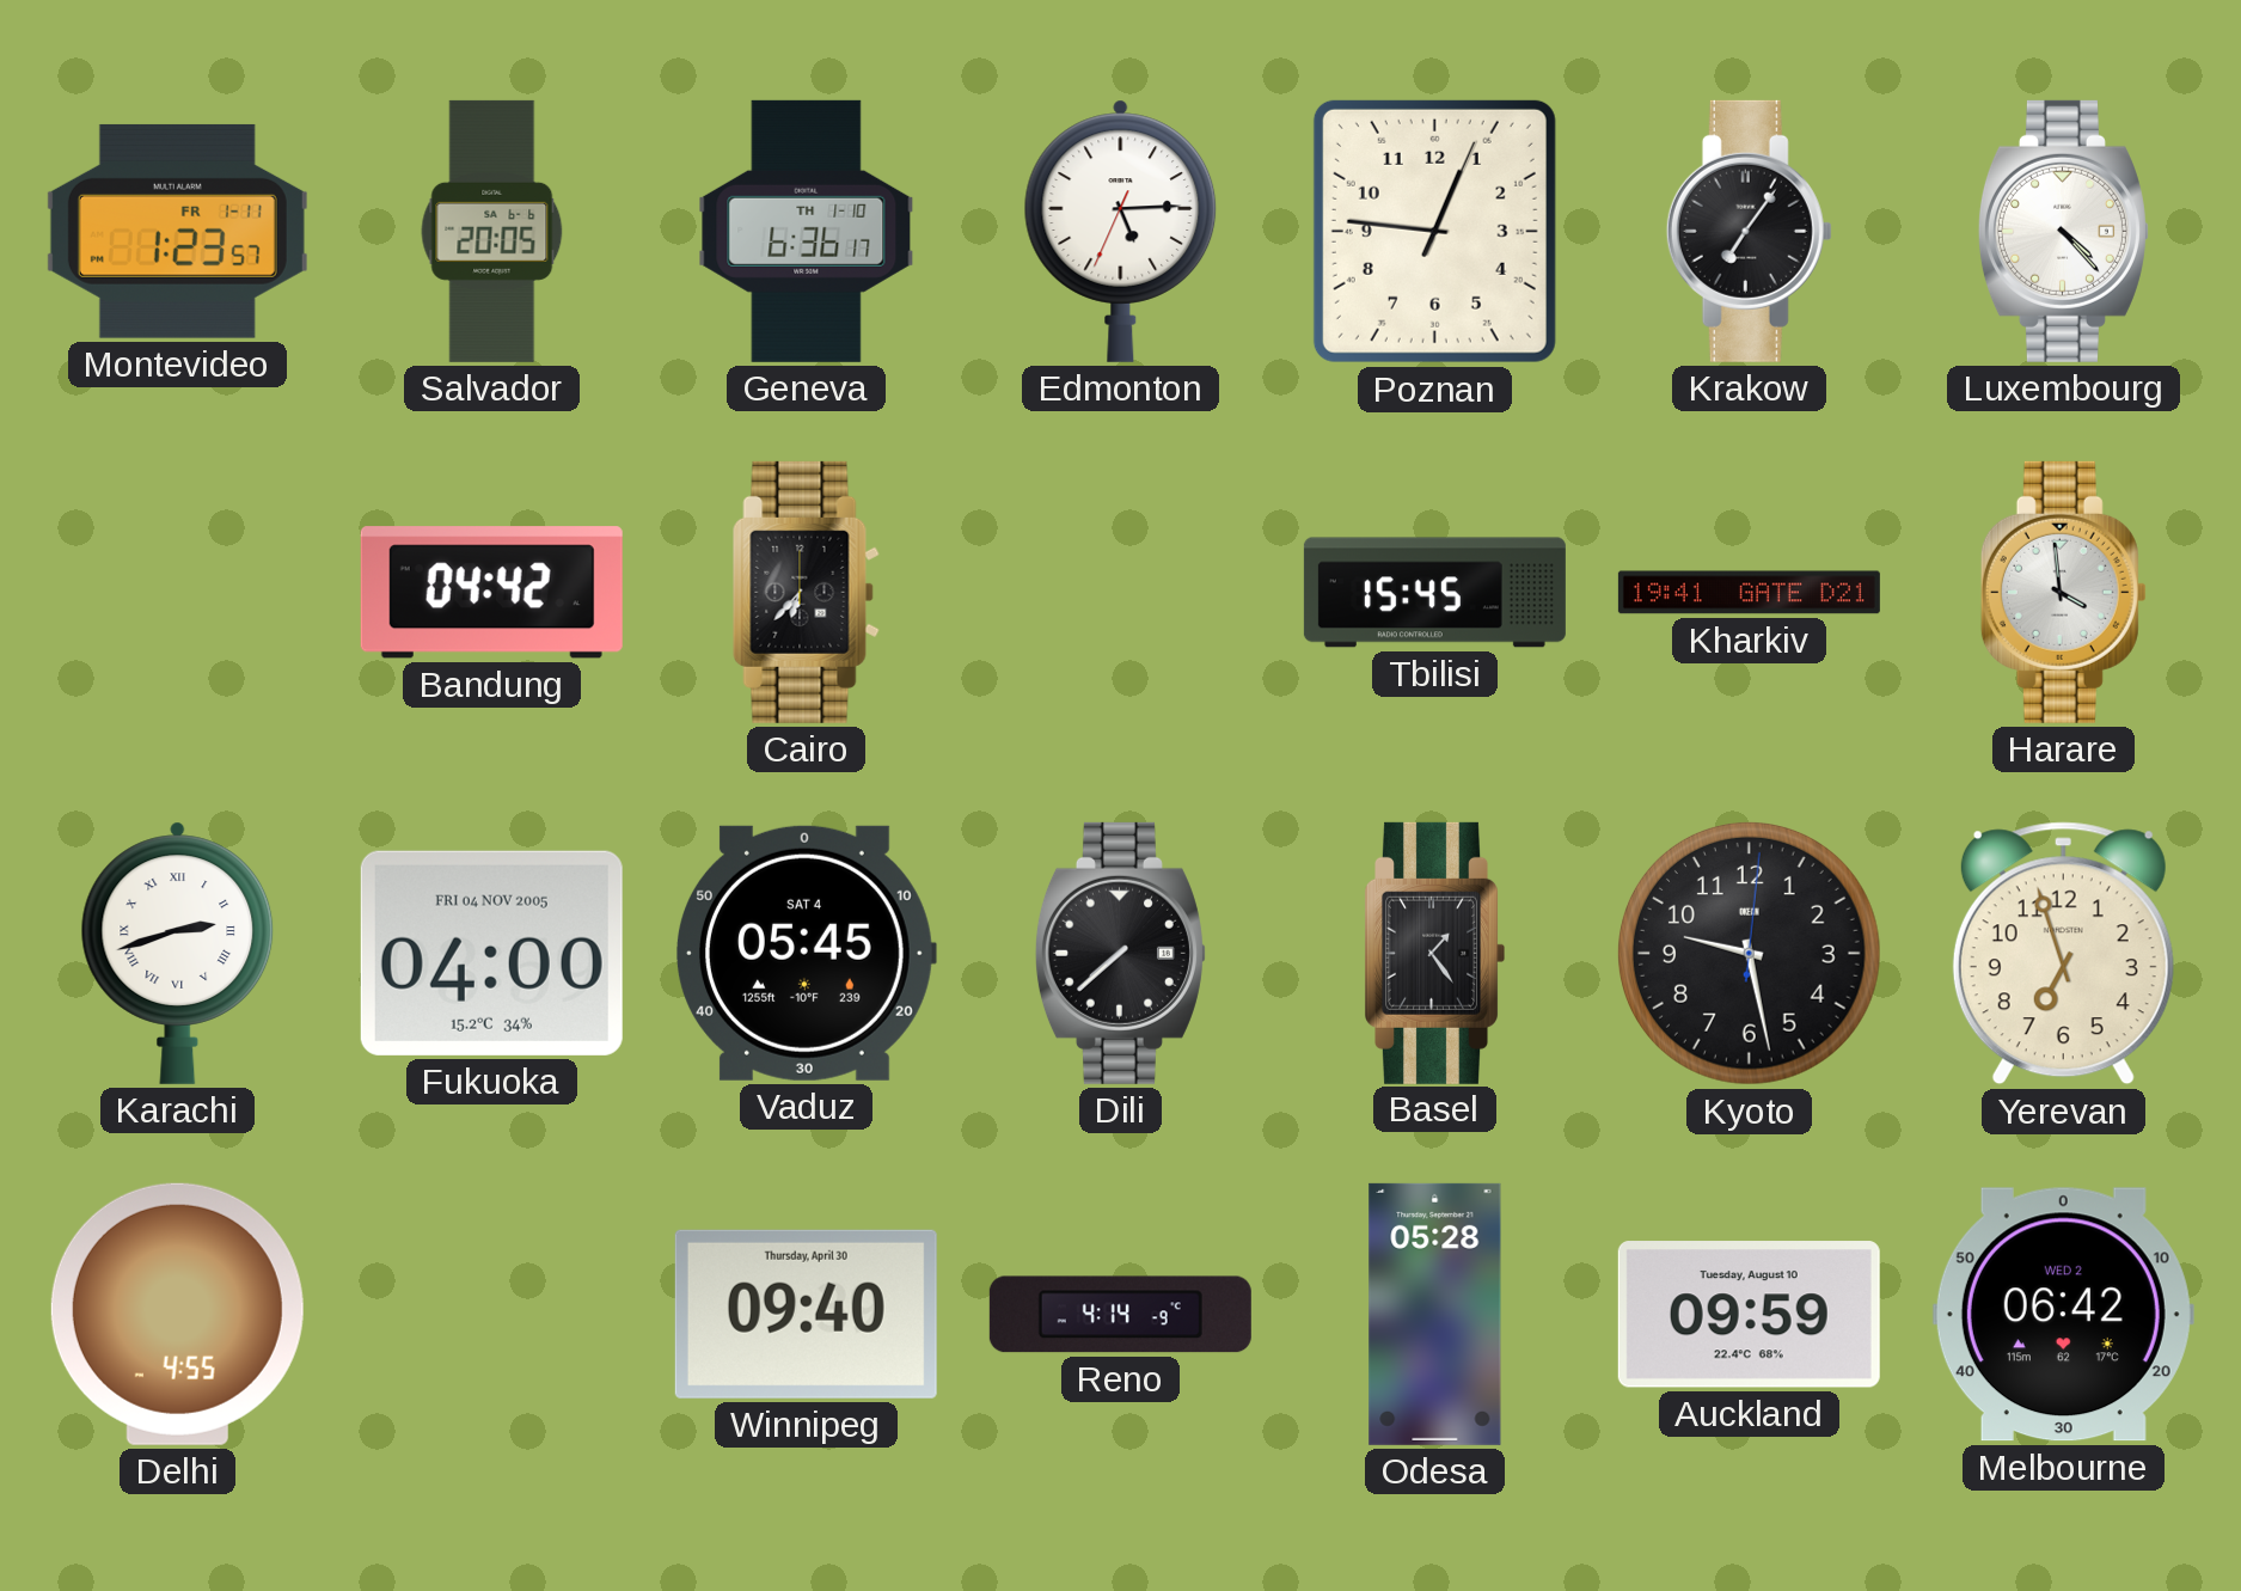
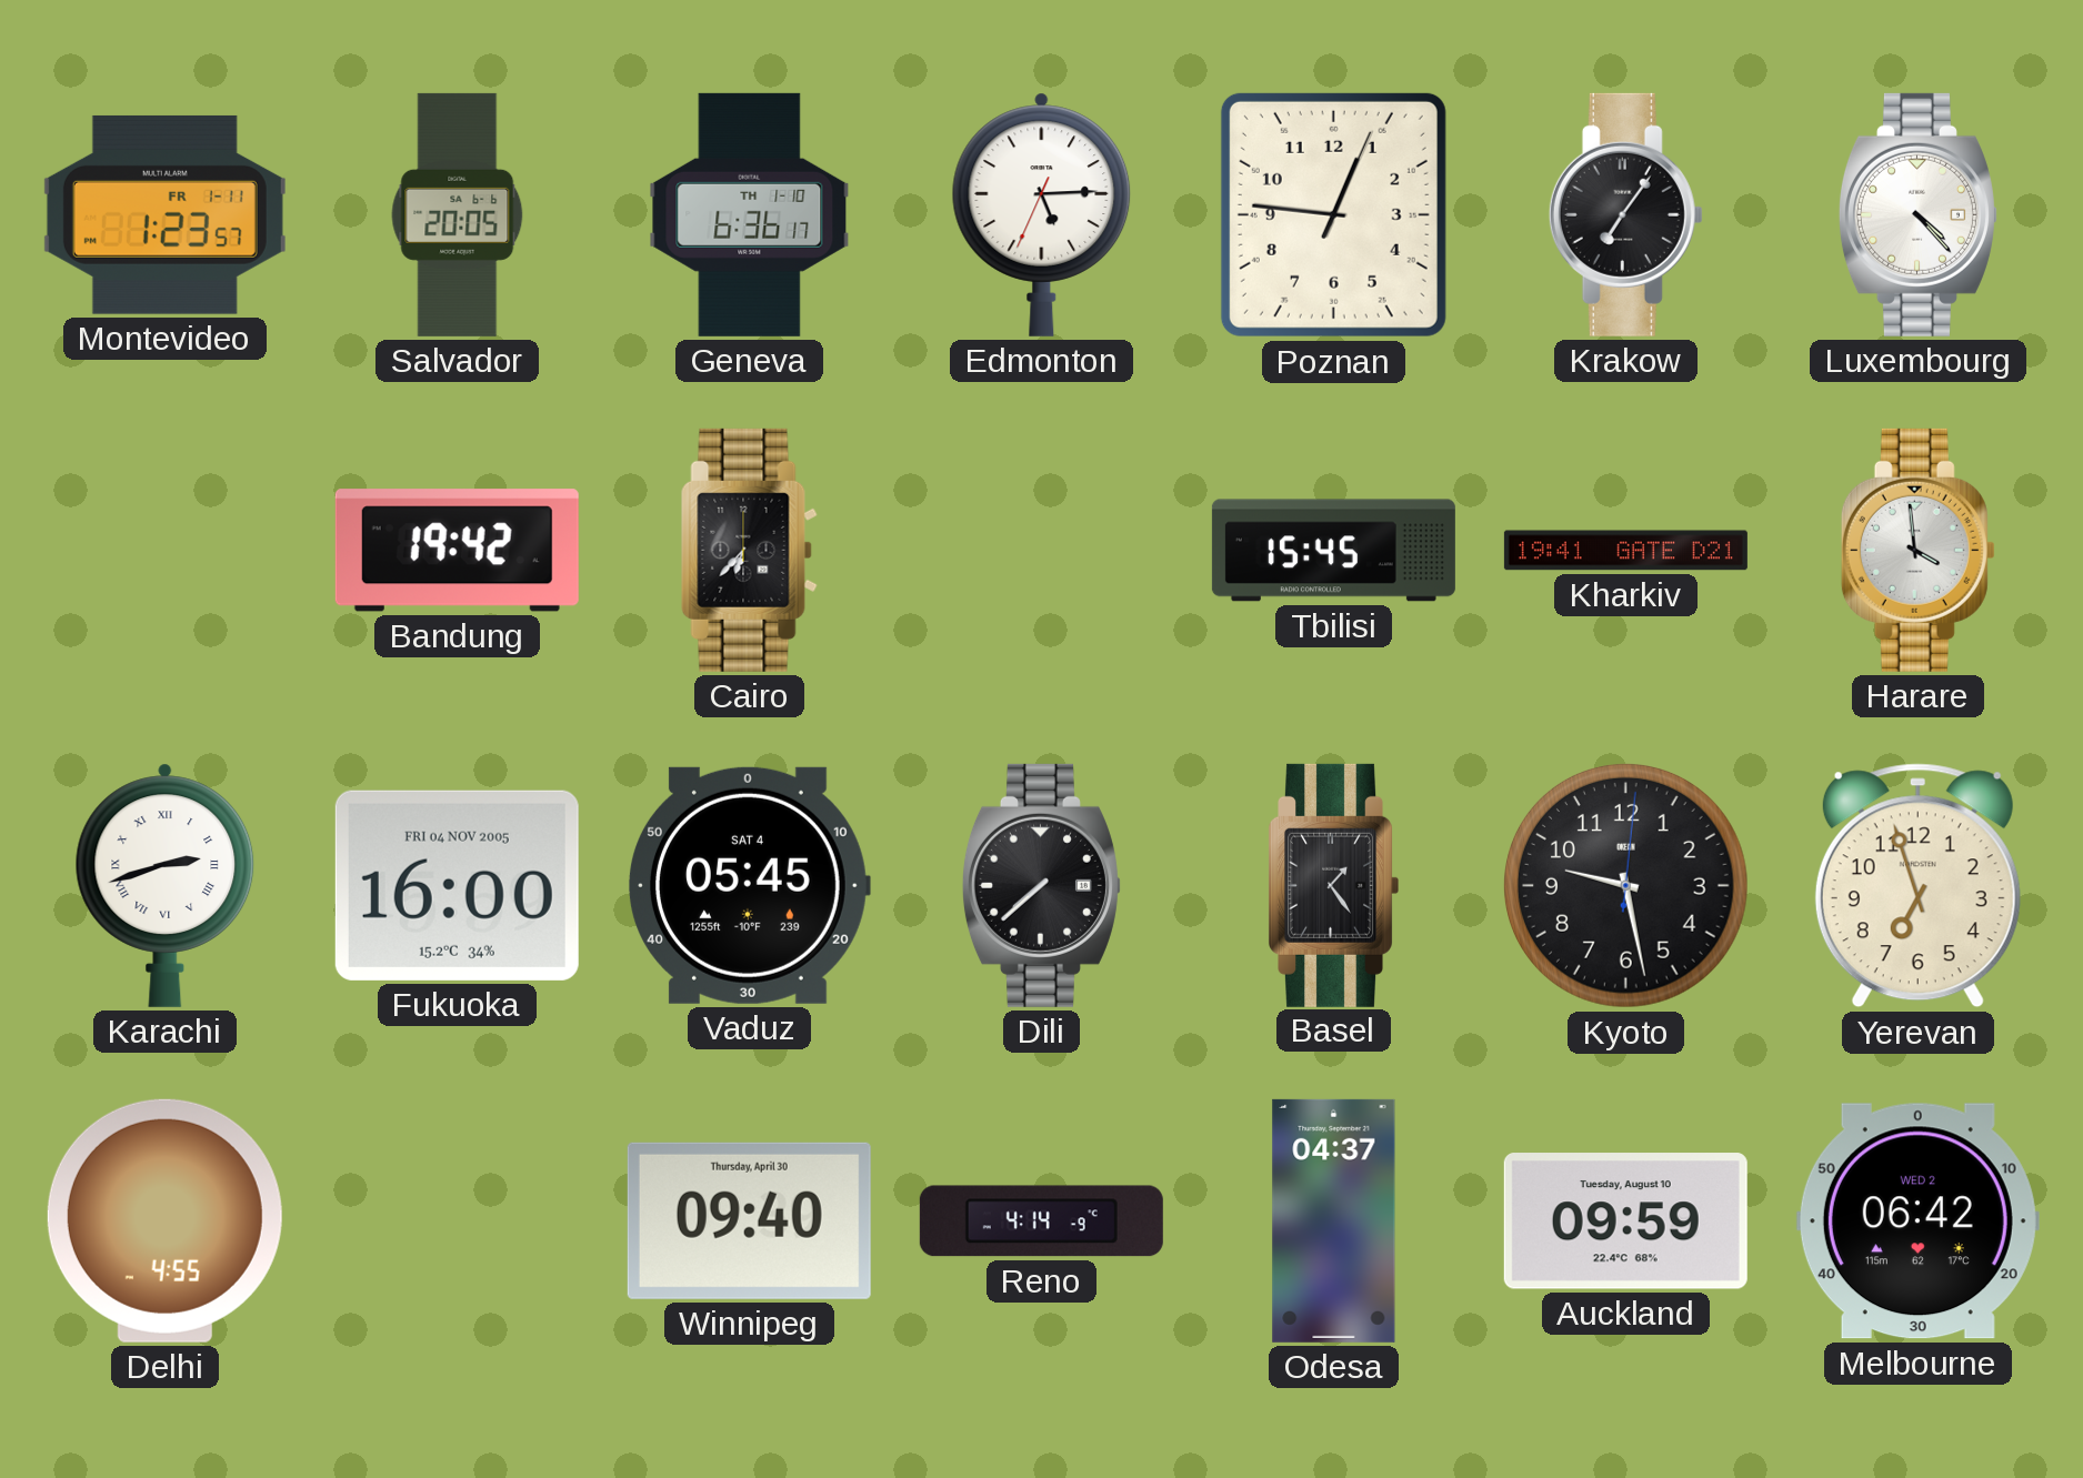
Bandung: 04:42 -> 19:42
Fukuoka: 04:00 -> 16:00
Odesa: 05:28 -> 04:37
